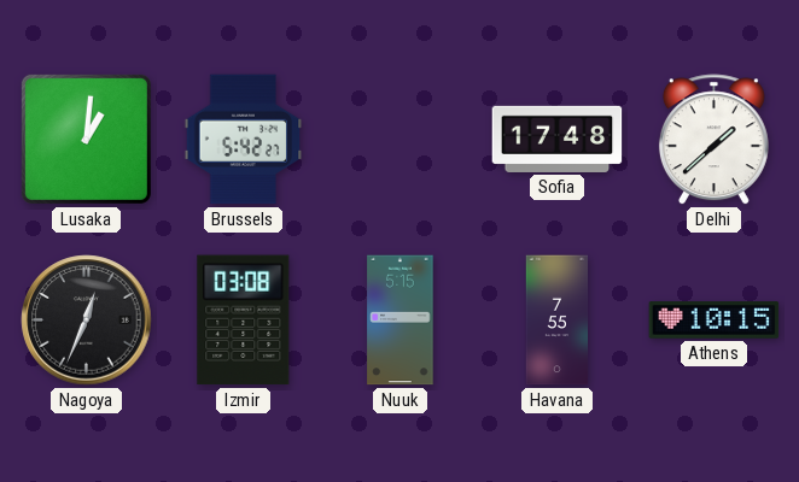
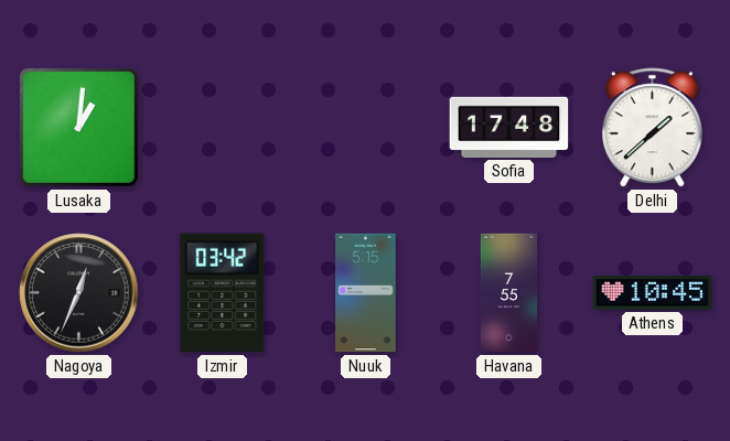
Brussels: 5:42 -> none
Izmir: 03:08 -> 03:42
Athens: 10:15 -> 10:45
